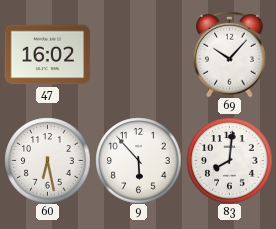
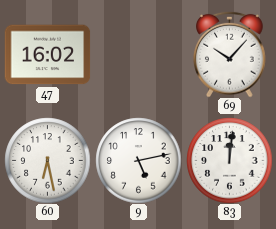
9: 5:53 -> 5:13
83: 8:01 -> 12:01
